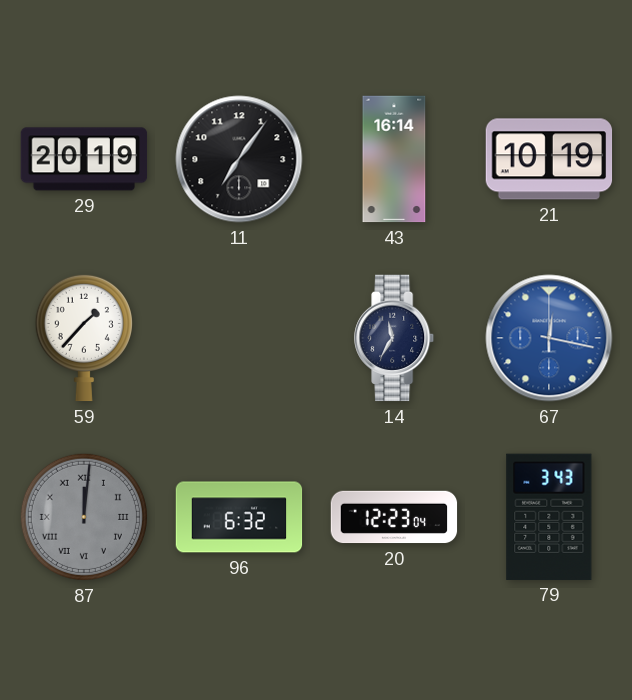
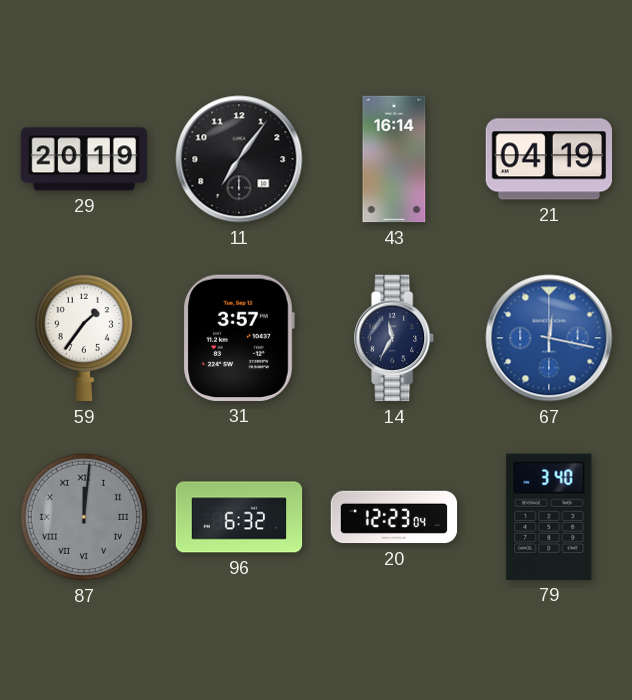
21: 10:19 -> 04:19
59: 1:37 -> 1:36
31: none -> 3:57
79: 3:43 -> 3:40
